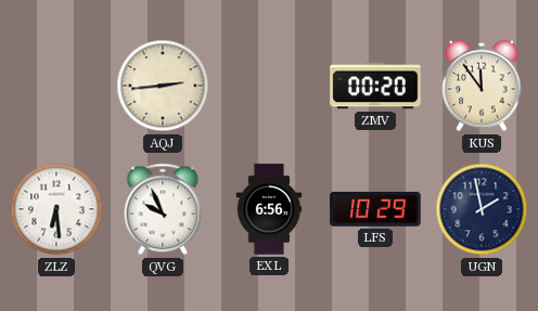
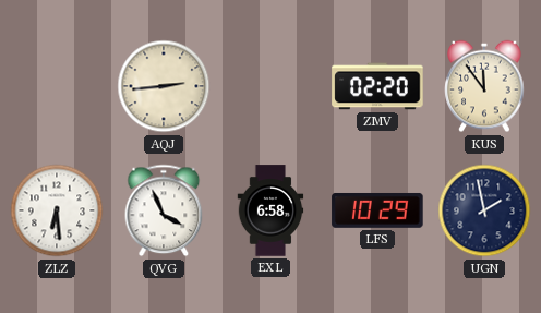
ZMV: 00:20 -> 02:20
QVG: 9:56 -> 3:56
EXL: 6:56 -> 6:58
